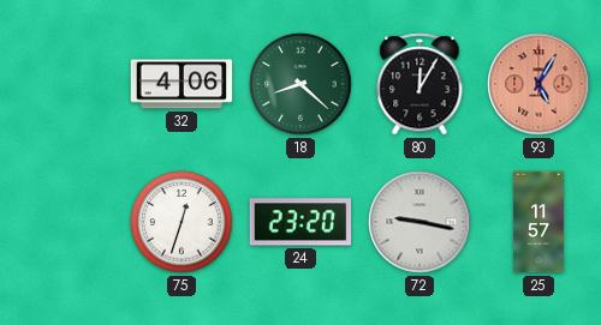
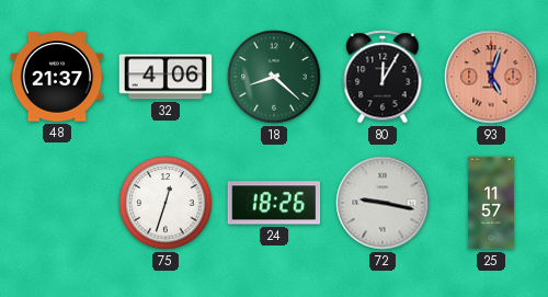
48: none -> 21:37
93: 5:05 -> 5:03
24: 23:20 -> 18:26
